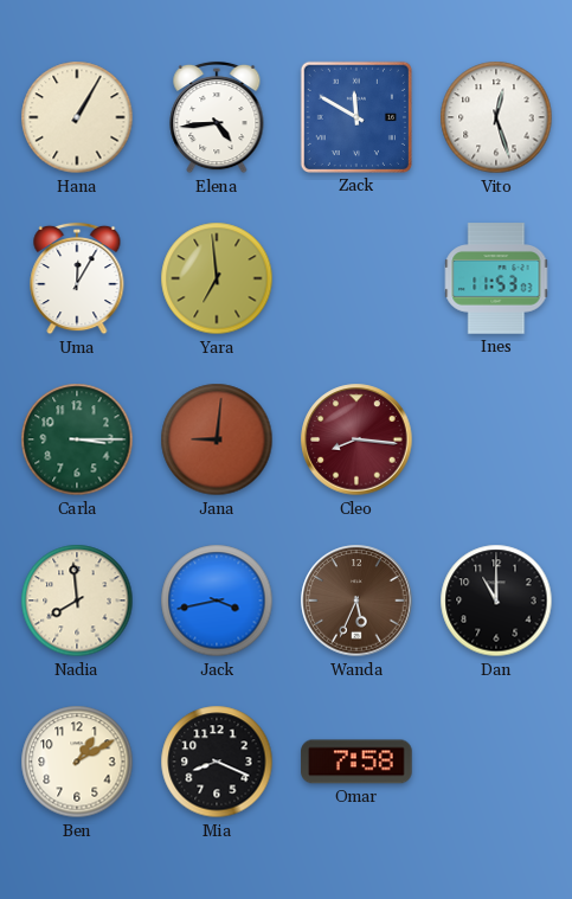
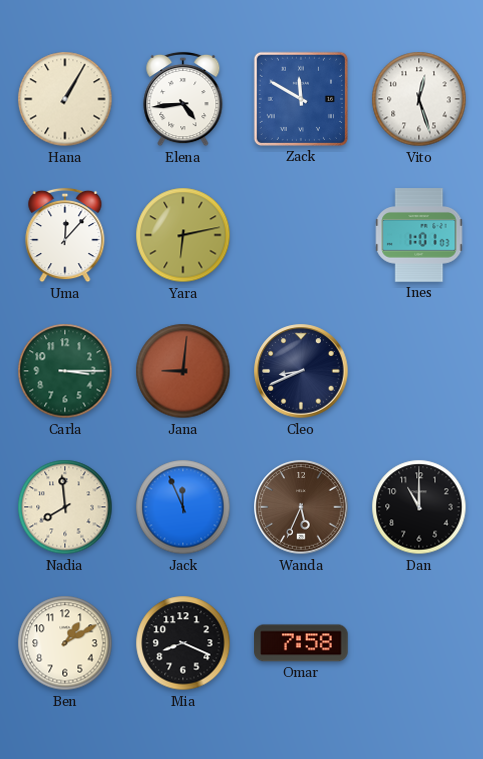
Uma: 12:05 -> 12:07
Yara: 6:59 -> 6:13
Ines: 11:53 -> 1:01
Cleo: 8:16 -> 8:41
Cleo dial: burgundy -> navy
Jack: 3:43 -> 11:56
